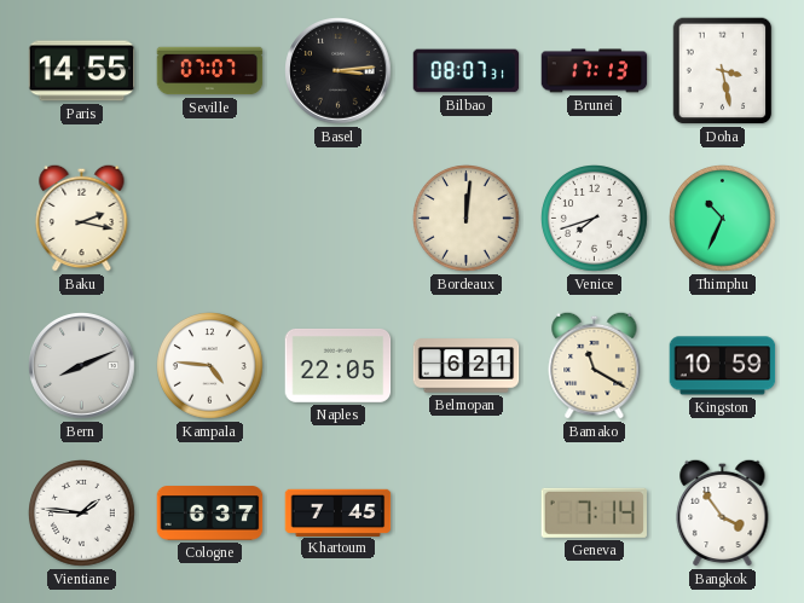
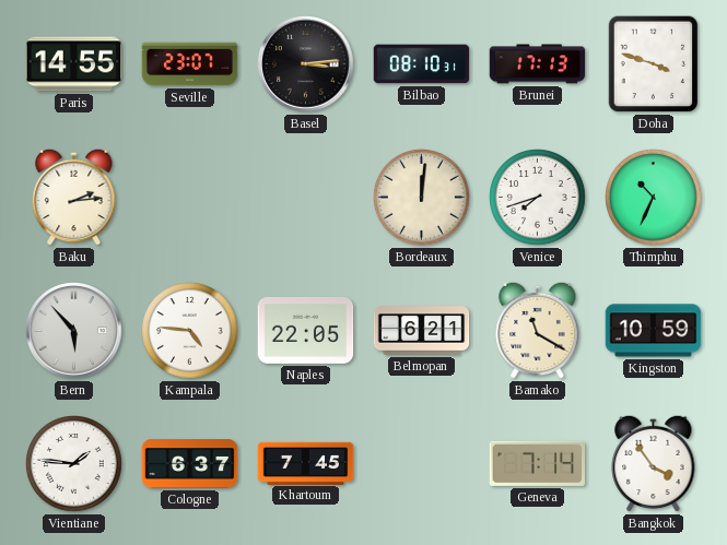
Seville: 07:07 -> 23:07
Bilbao: 08:07 -> 08:10
Doha: 3:28 -> 3:48
Baku: 2:17 -> 2:14
Bern: 8:11 -> 5:53
